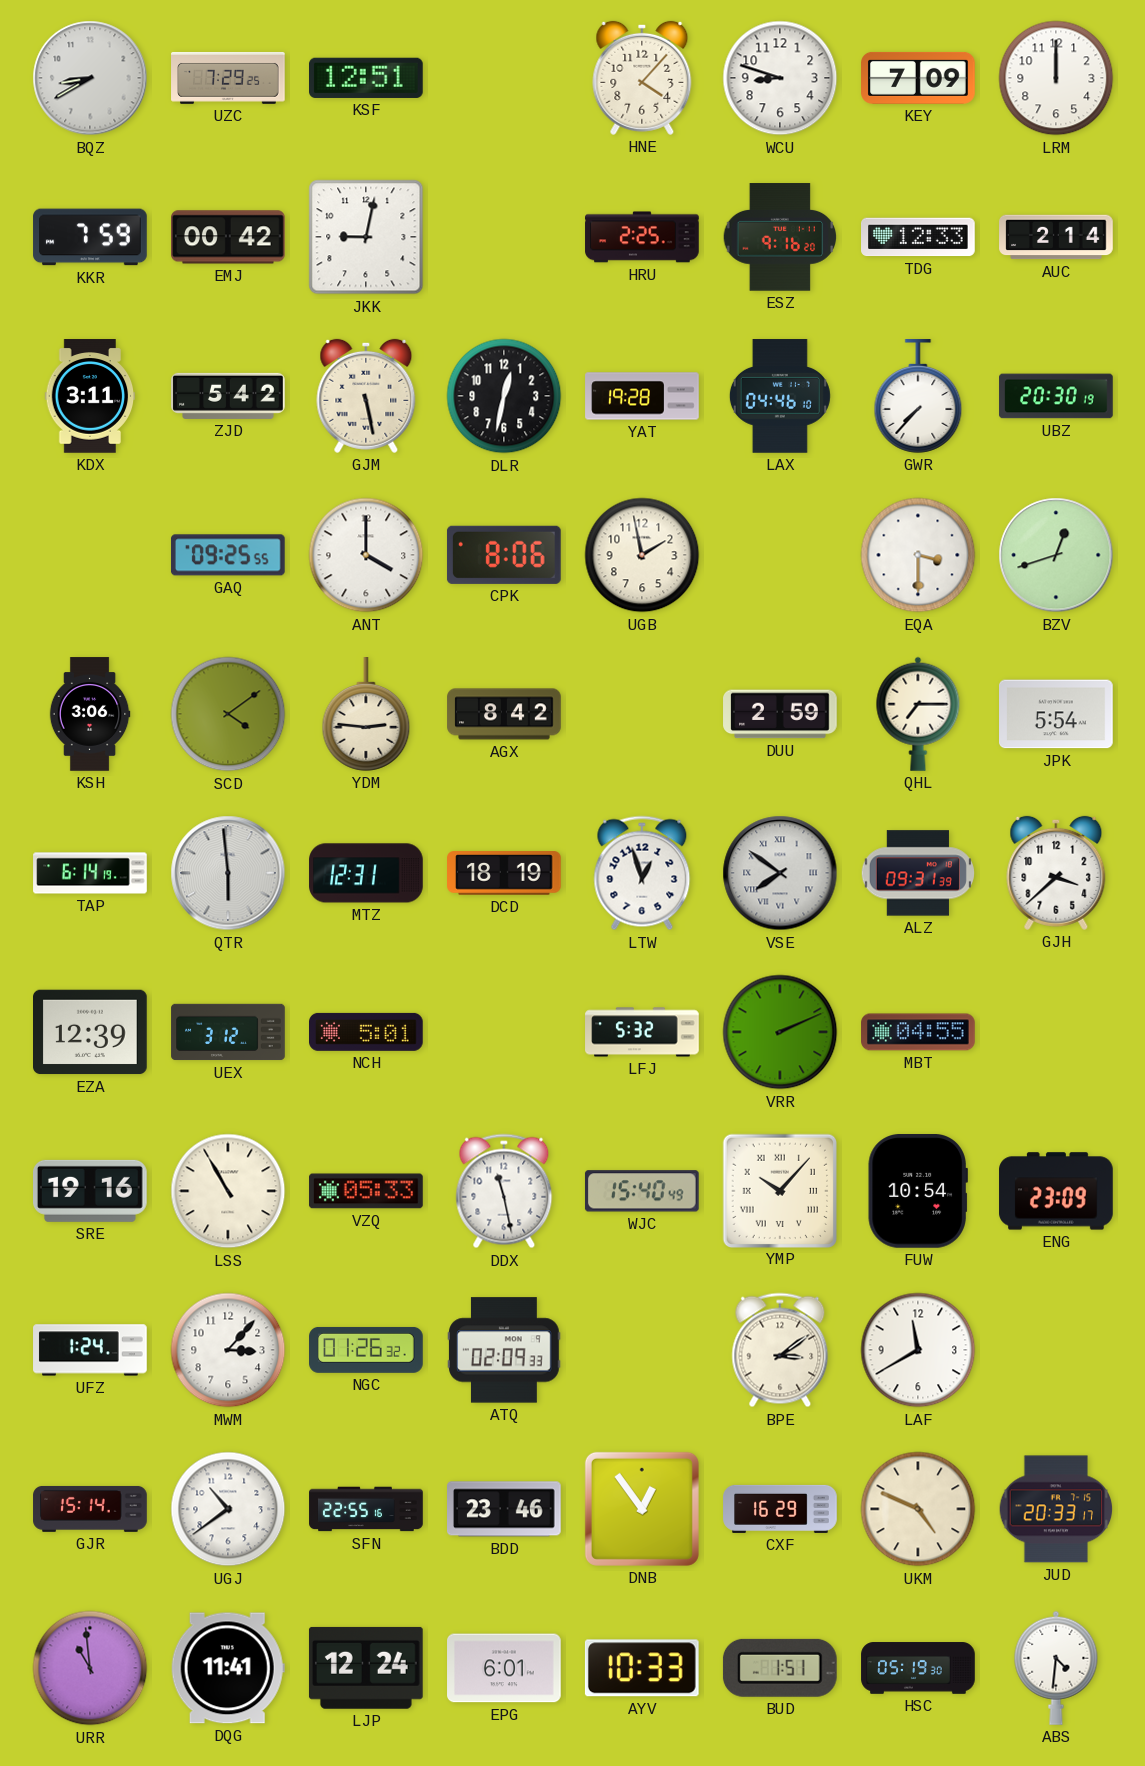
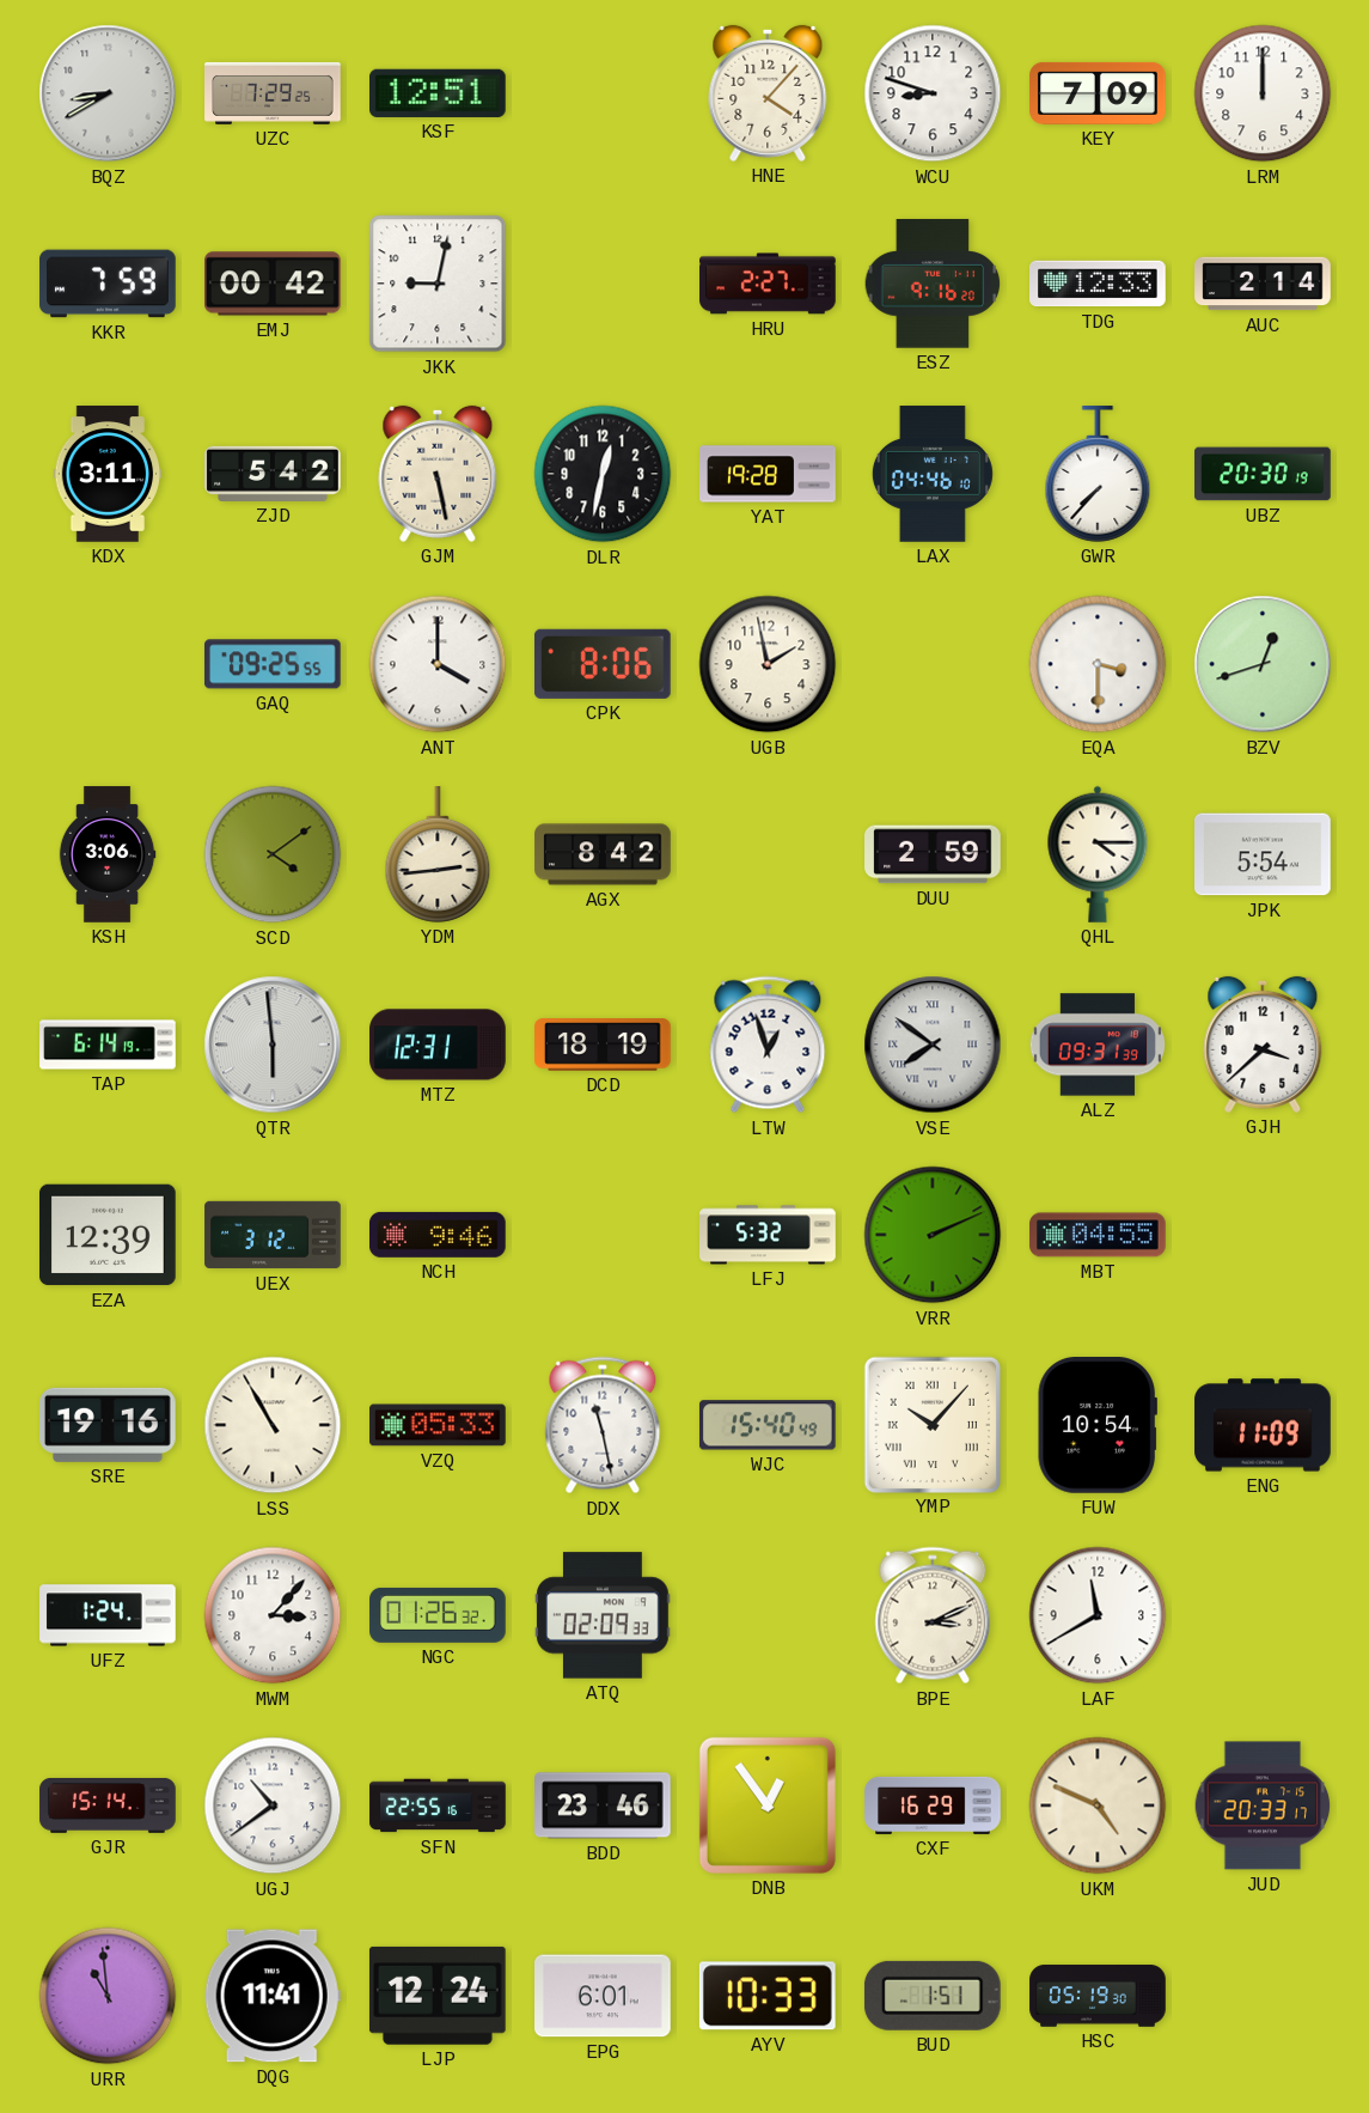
HRU: 2:25 -> 2:27
YDM: 2:46 -> 2:44
QHL: 7:15 -> 4:15
NCH: 5:01 -> 9:46
ENG: 23:09 -> 11:09
BPE: 3:09 -> 3:11
ABS: 4:31 -> none
